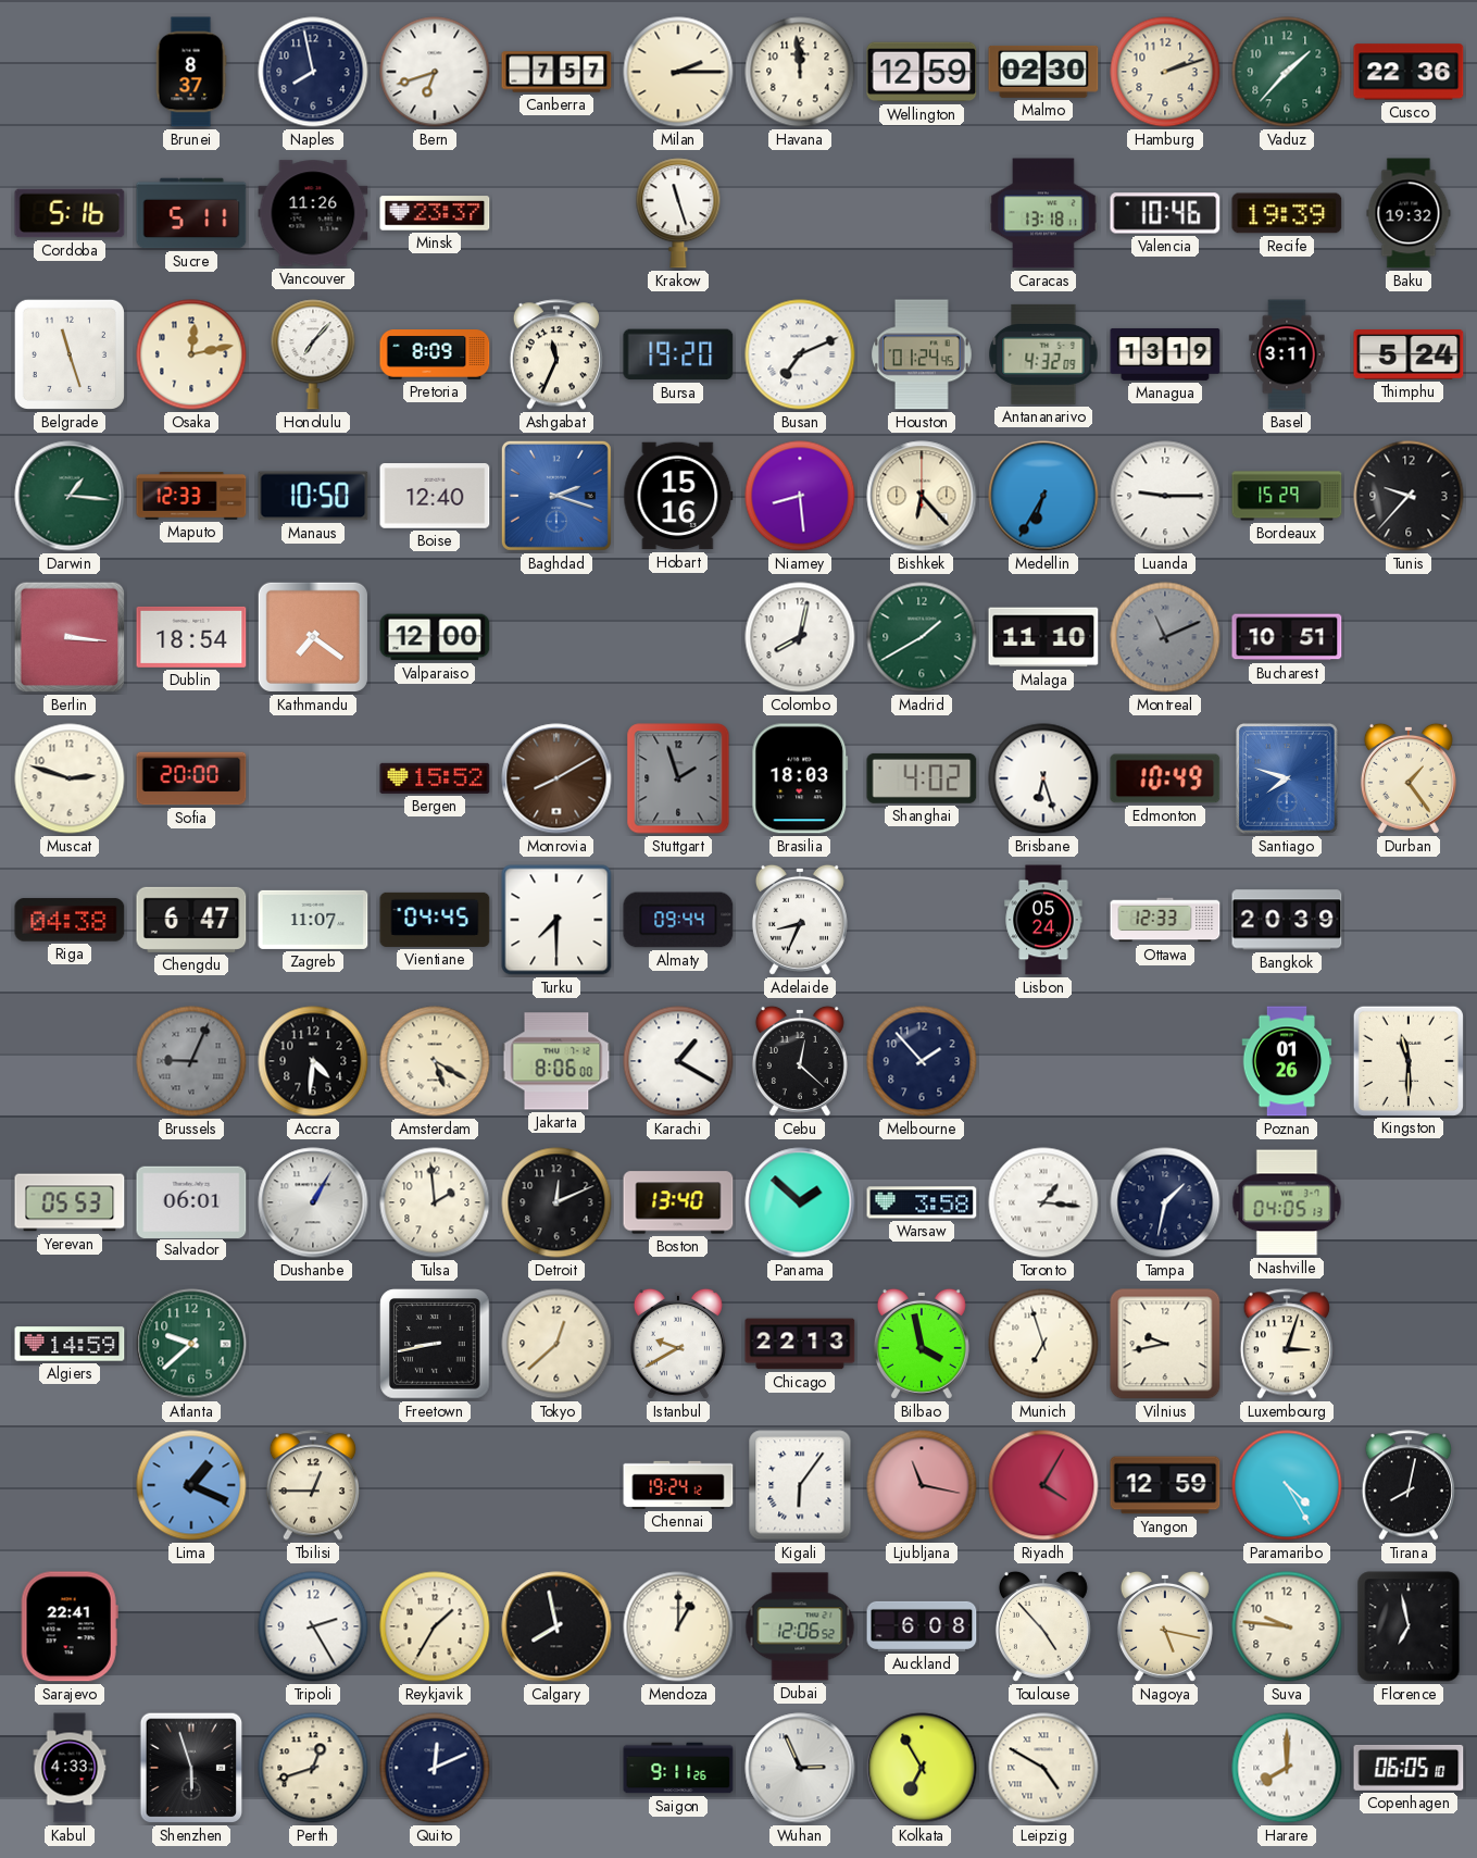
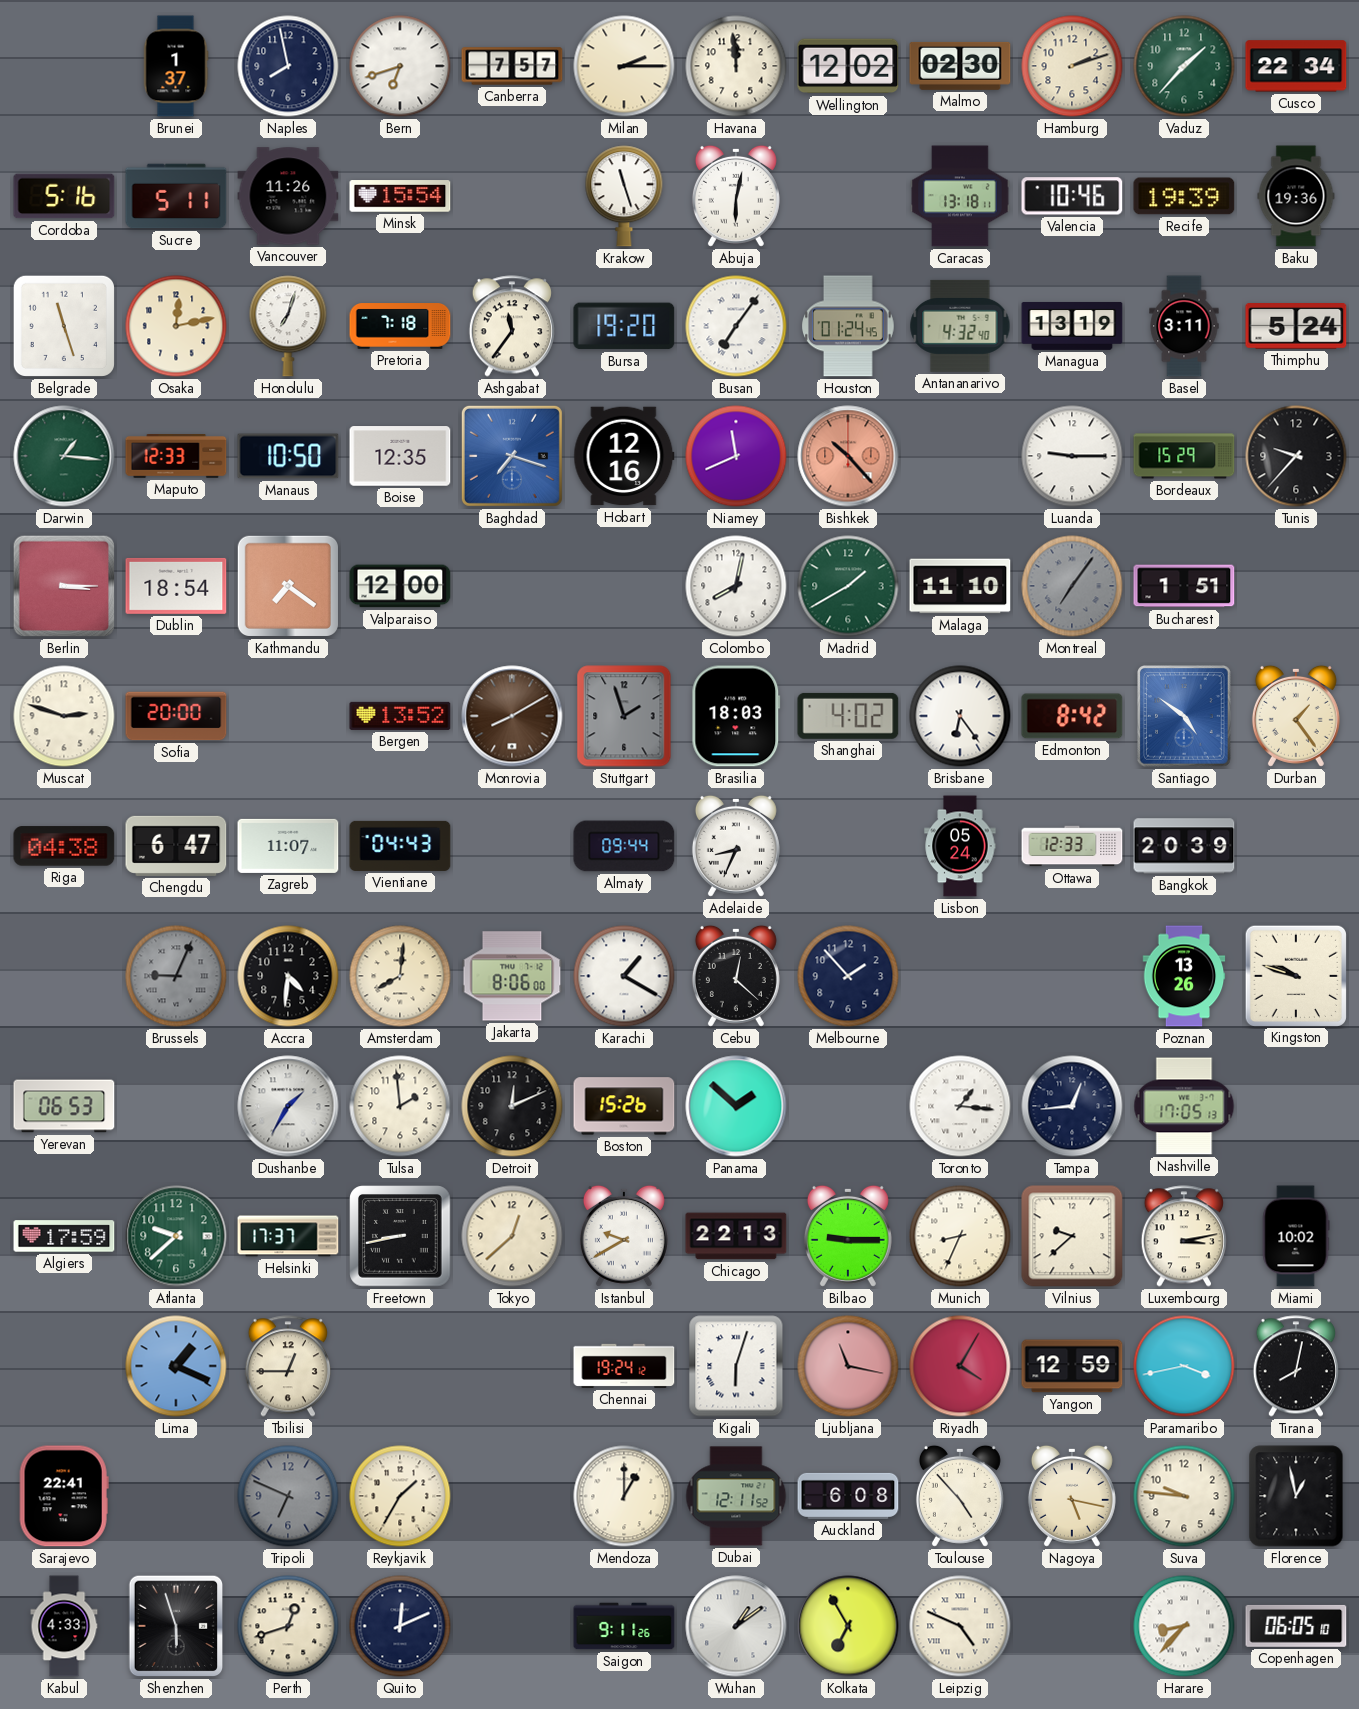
Brunei: 8:37 -> 1:37
Wellington: 12:59 -> 12:02
Cusco: 22:36 -> 22:34
Minsk: 23:37 -> 15:54
Abuja: none -> 6:02
Baku: 19:32 -> 19:36
Honolulu: 7:07 -> 7:03
Pretoria: 8:09 -> 7:18
Ashgabat: 11:34 -> 11:36
Busan: 7:11 -> 7:06
Antananarivo: 4:32:09 -> 4:32:40
Boise: 12:40 -> 12:35
Baghdad: 2:18 -> 7:18
Hobart: 15:16 -> 12:16
Niamey: 8:29 -> 11:41
Bishkek: 6:23 -> 10:23
Bishkek dial: cream -> salmon
Medellin: 6:35 -> none
Berlin: 3:16 -> 3:15
Montreal: 11:11 -> 7:06
Bucharest: 10:51 -> 1:51
Bergen: 15:52 -> 13:52
Brisbane: 6:27 -> 6:24
Edmonton: 10:49 -> 8:42
Santiago: 7:48 -> 4:51
Vientiane: 04:45 -> 04:43
Turku: 7:30 -> none
Amsterdam: 5:20 -> 8:01
Poznan: 01:26 -> 13:26
Kingston: 11:30 -> 9:48
Yerevan: 05:53 -> 06:53
Salvador: 06:01 -> none
Dushanbe: 1:05 -> 1:35
Boston: 13:40 -> 15:26
Warsaw: 3:58 -> none
Tampa: 1:32 -> 12:44
Nashville: 04:05 -> 17:05
Algiers: 14:59 -> 17:59
Helsinki: none -> 17:37
Bilbao: 3:58 -> 9:15
Munich: 6:57 -> 8:34
Vilnius: 9:43 -> 9:38
Luxembourg: 3:03 -> 3:13
Miami: none -> 10:02
Kigali: 6:06 -> 6:03
Paramaribo: 4:25 -> 3:43
Tripoli: 2:25 -> 6:49
Tripoli dial: white -> grey
Calgary: 7:58 -> none
Dubai: 12:06 -> 12:11
Florence: 6:58 -> 12:58
Wuhan: 2:56 -> 1:09
Leipzig: 4:50 -> 4:49
Harare: 8:00 -> 8:37
